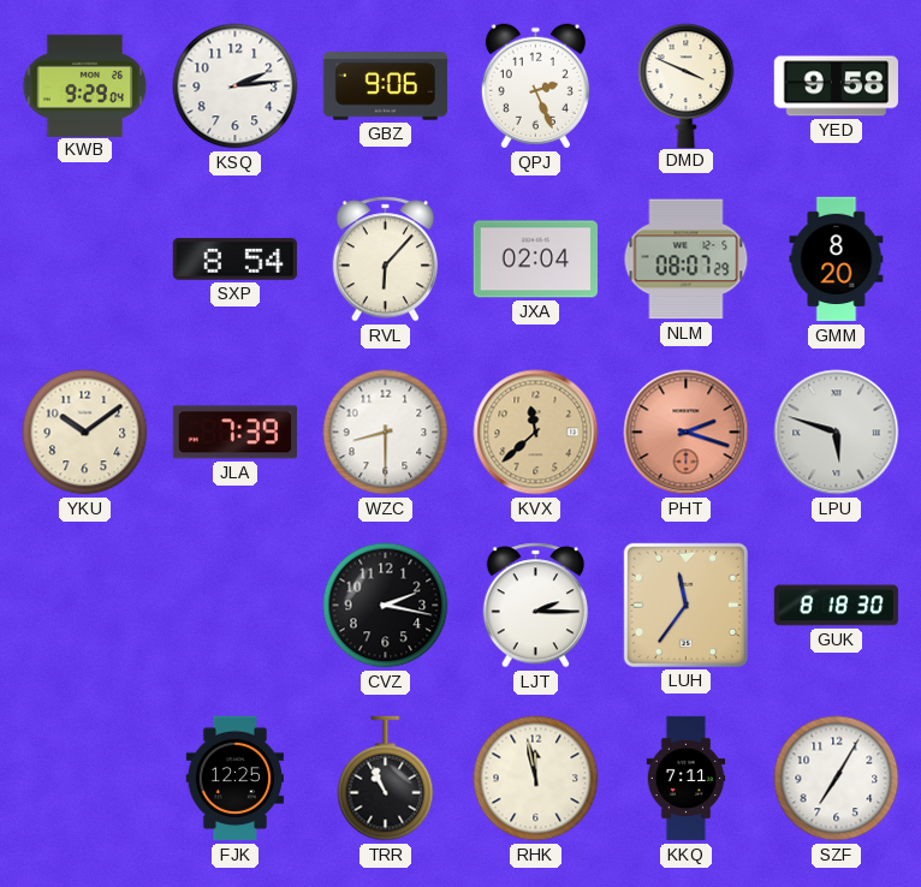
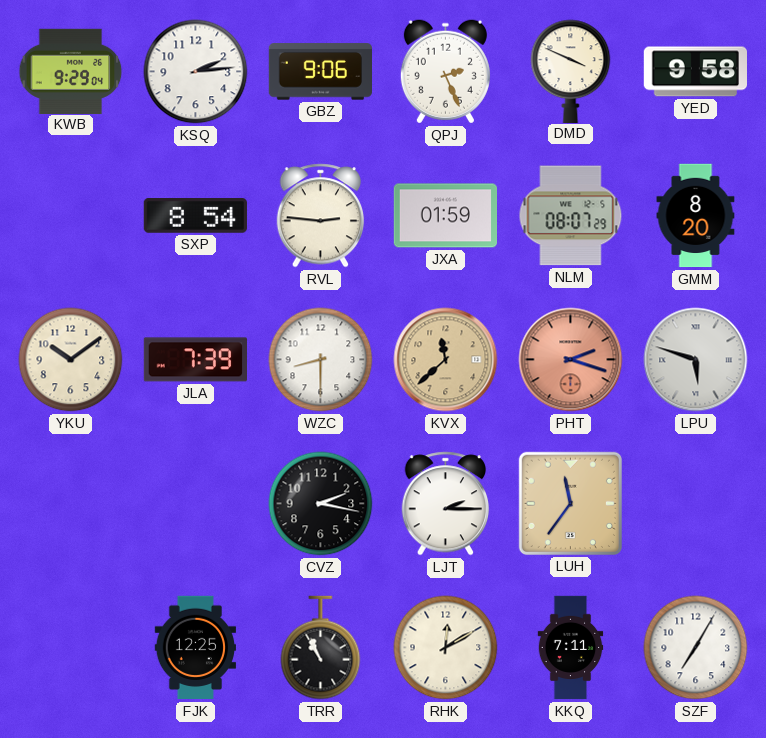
RVL: 6:07 -> 2:46
JXA: 02:04 -> 01:59
GUK: 8:18 -> none
RHK: 11:58 -> 12:10
